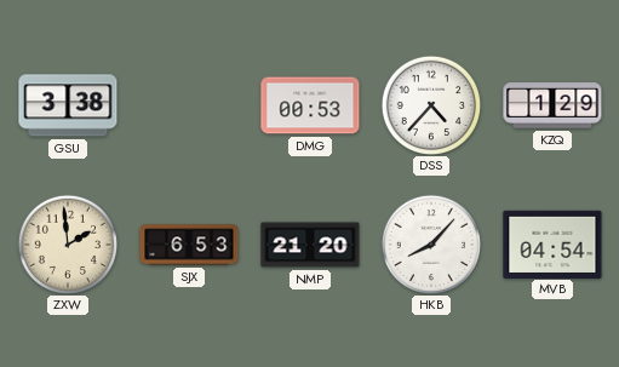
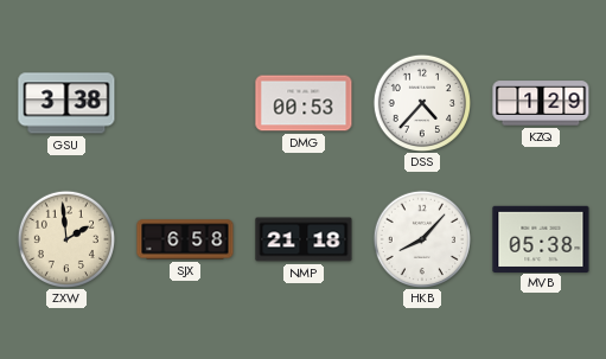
SJX: 6:53 -> 6:58
NMP: 21:20 -> 21:18
MVB: 04:54 -> 05:38
